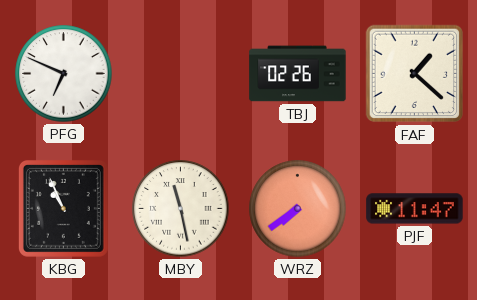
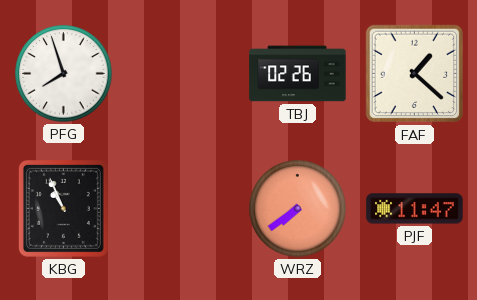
PFG: 6:49 -> 7:57
MBY: 11:28 -> none
